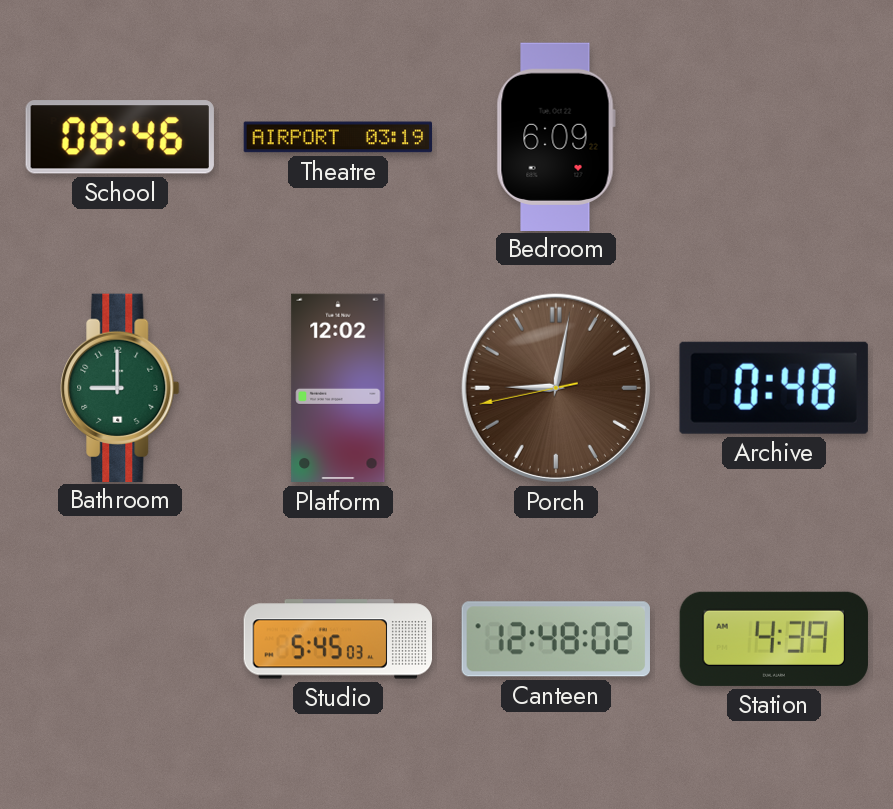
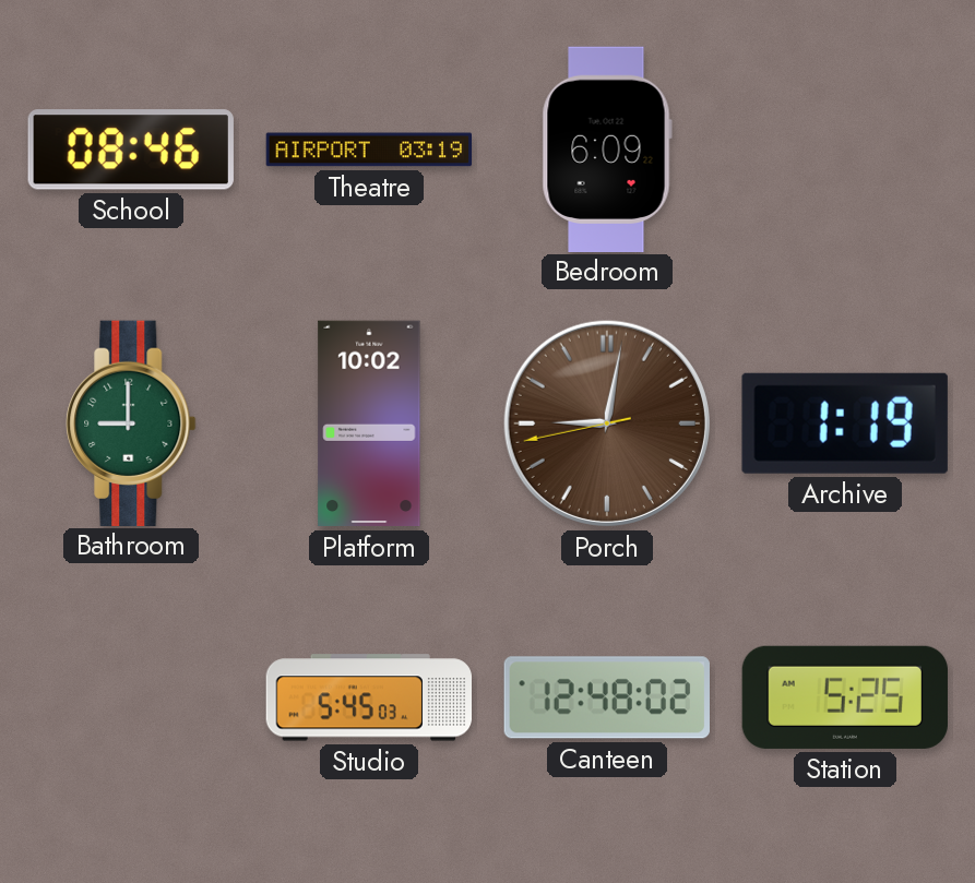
Platform: 12:02 -> 10:02
Archive: 0:48 -> 1:19
Station: 4:39 -> 5:25
